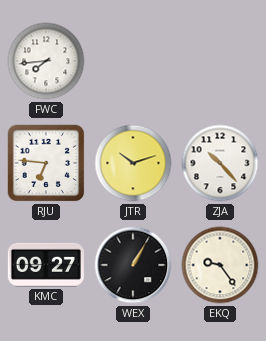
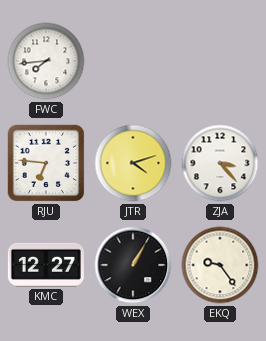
JTR: 10:12 -> 4:12
ZJA: 10:23 -> 3:23
KMC: 09:27 -> 12:27
